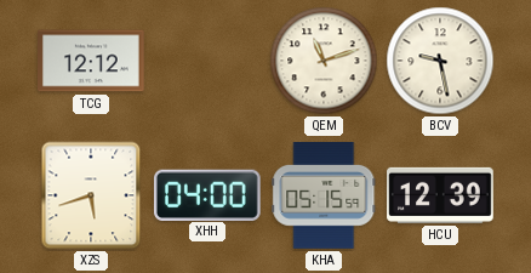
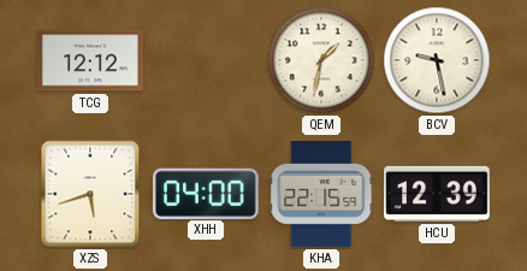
QEM: 11:12 -> 1:32
KHA: 05:15 -> 22:15
